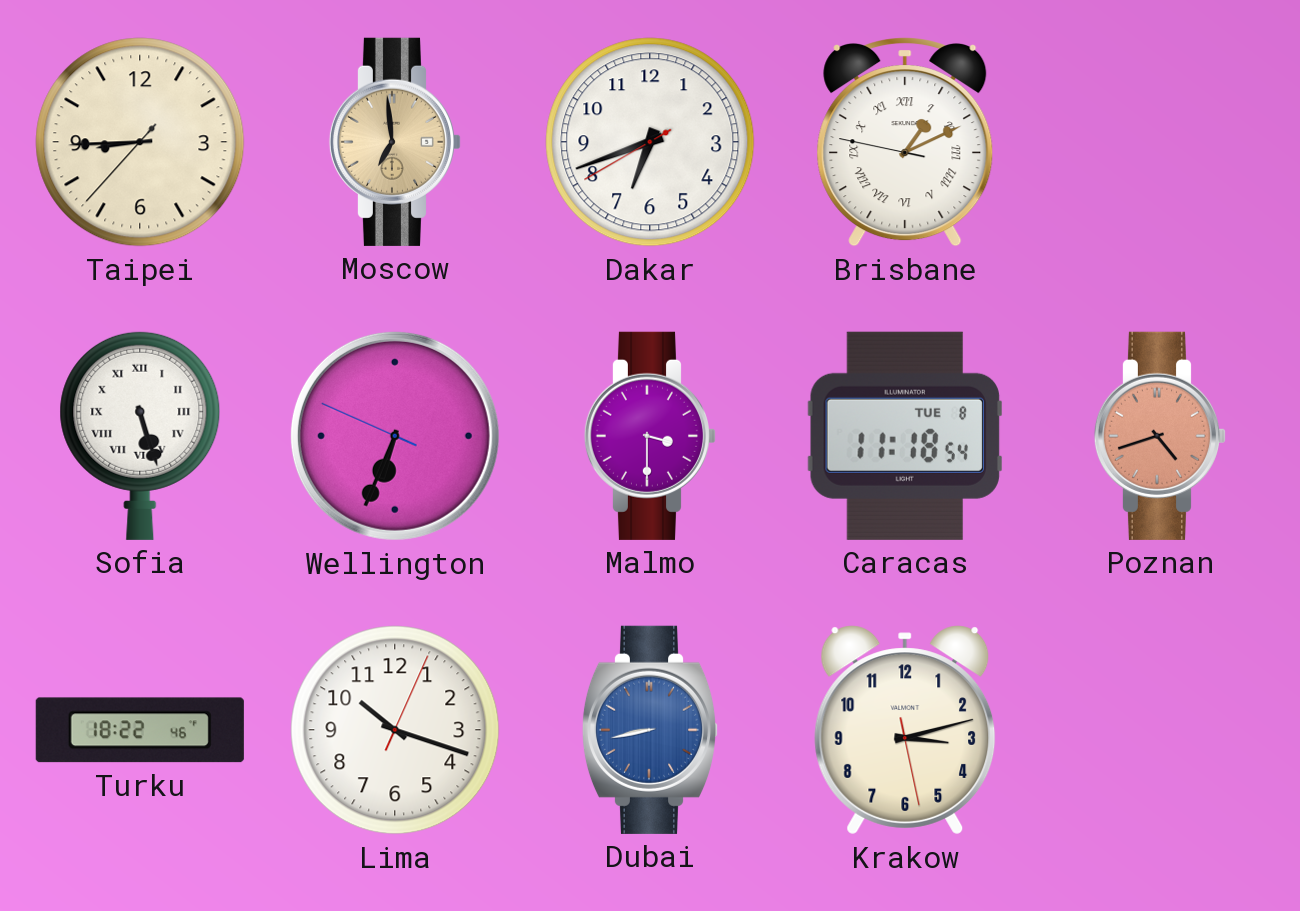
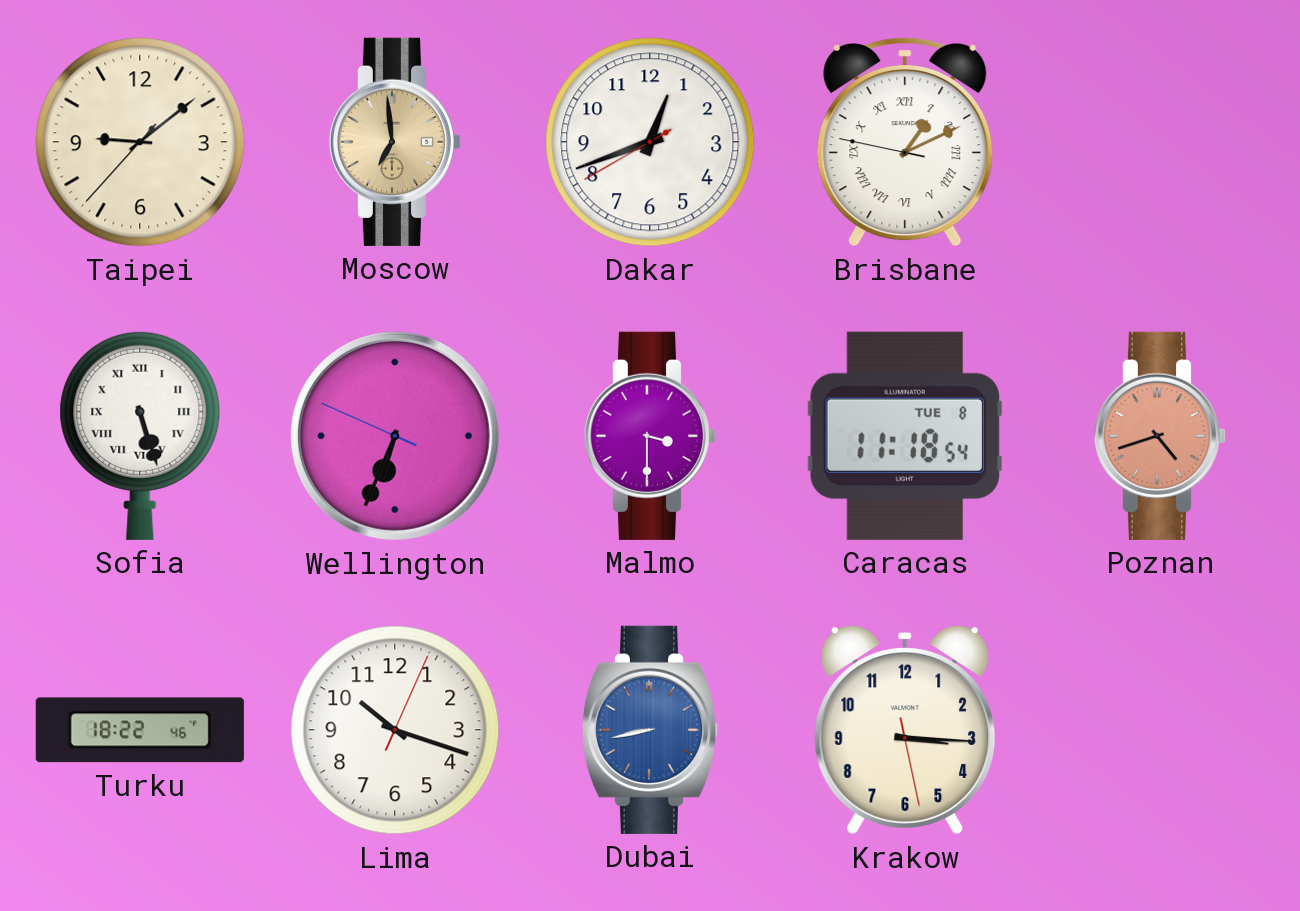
Taipei: 8:44 -> 9:08
Dakar: 6:41 -> 12:41
Krakow: 3:12 -> 3:15
